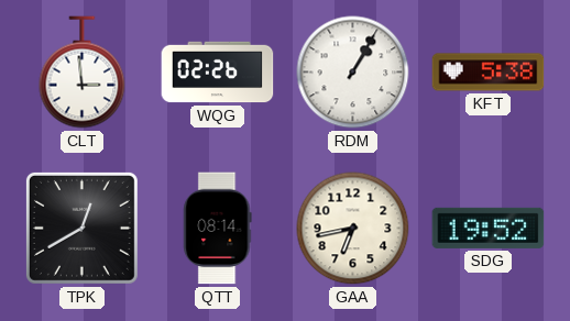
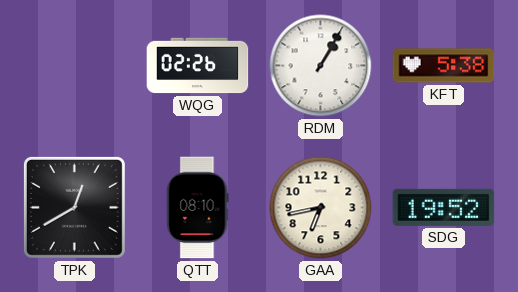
CLT: 2:59 -> none
QTT: 08:14 -> 08:10
